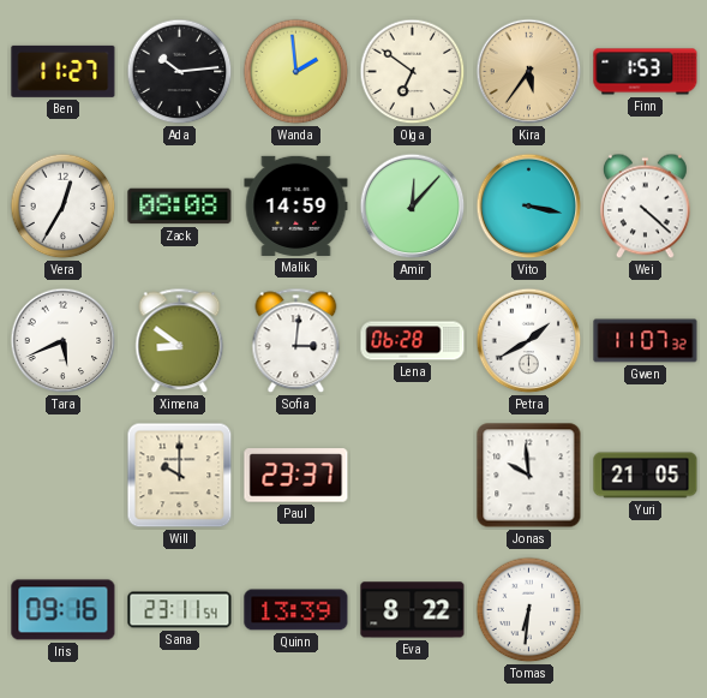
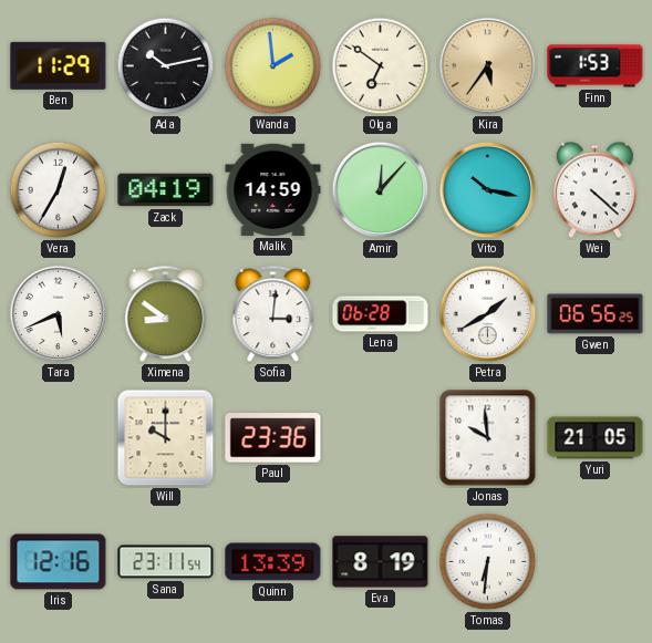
Ben: 11:27 -> 11:29
Ada: 10:14 -> 10:13
Zack: 08:08 -> 04:19
Vito: 3:17 -> 10:17
Gwen: 11:07 -> 06:56
Paul: 23:37 -> 23:36
Iris: 09:16 -> 12:16
Eva: 8:22 -> 8:19
